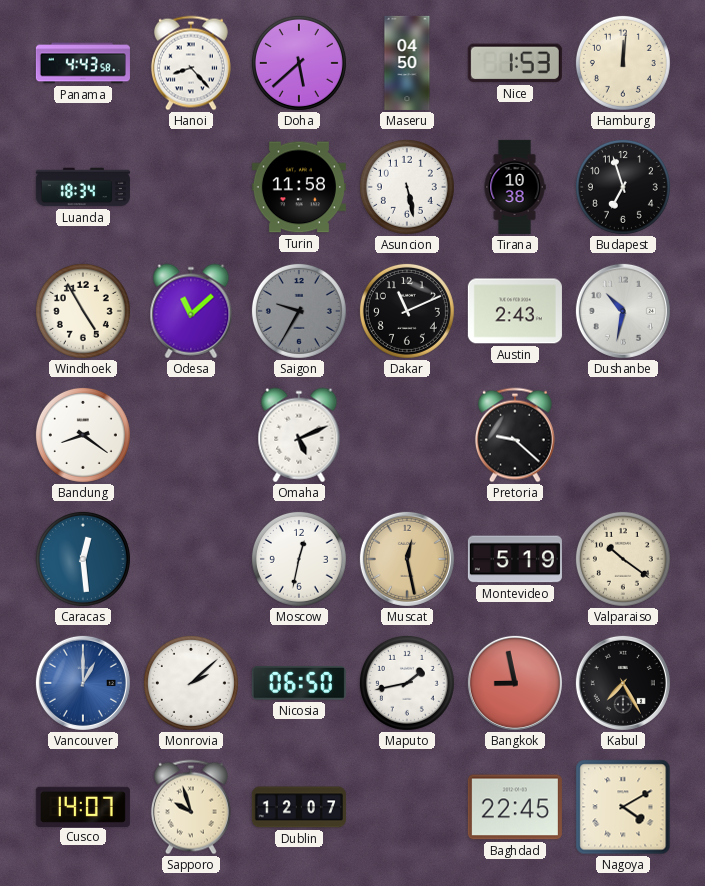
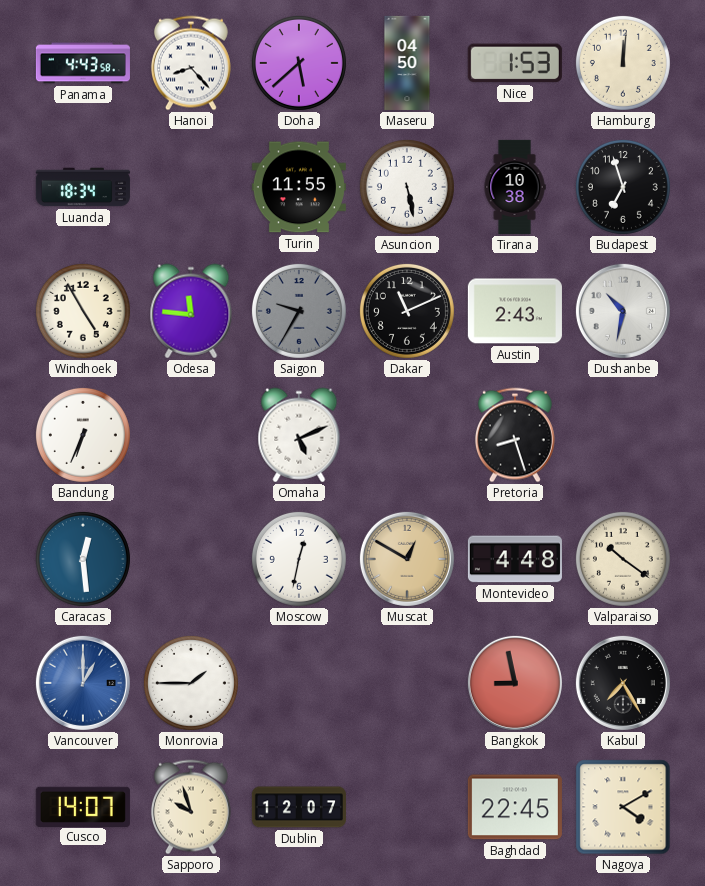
Turin: 11:58 -> 11:55
Odesa: 11:08 -> 11:46
Bandung: 8:21 -> 6:34
Pretoria: 9:22 -> 8:27
Muscat: 12:28 -> 12:50
Montevideo: 5:19 -> 4:48
Monrovia: 2:08 -> 1:45
Nicosia: 06:50 -> none
Maputo: 1:43 -> none
